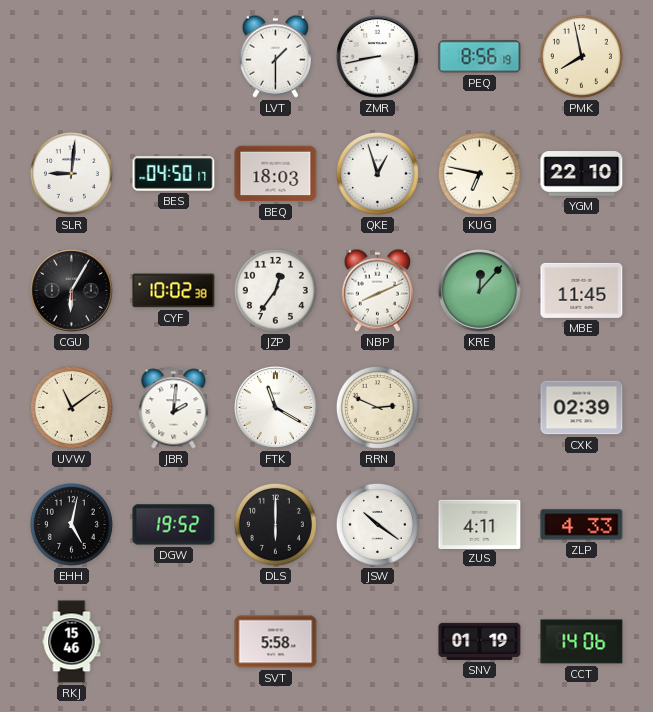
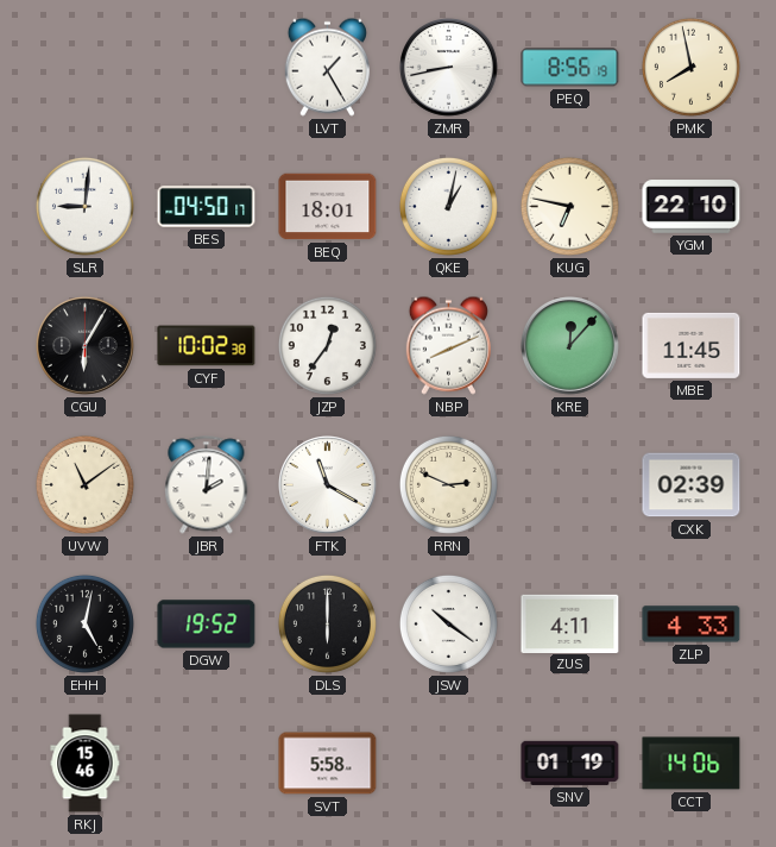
LVT: 1:30 -> 1:25
BEQ: 18:03 -> 18:01
QKE: 12:57 -> 1:02
